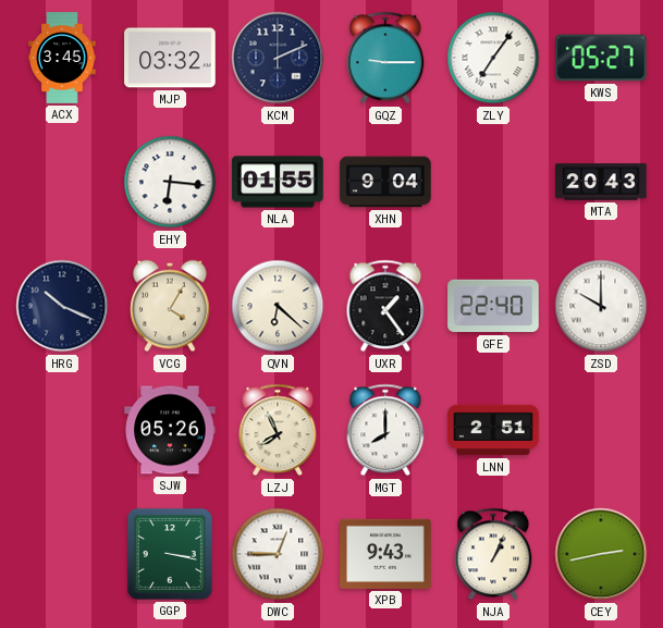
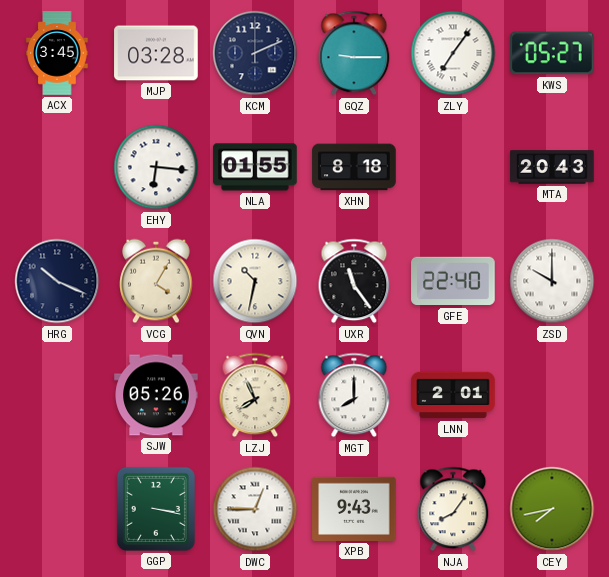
MJP: 03:32 -> 03:28
XHN: 9:04 -> 8:18
QVN: 6:22 -> 10:32
UXR: 1:24 -> 11:24
LNN: 2:51 -> 2:01
NJA: 1:04 -> 8:06
CEY: 2:43 -> 7:43
